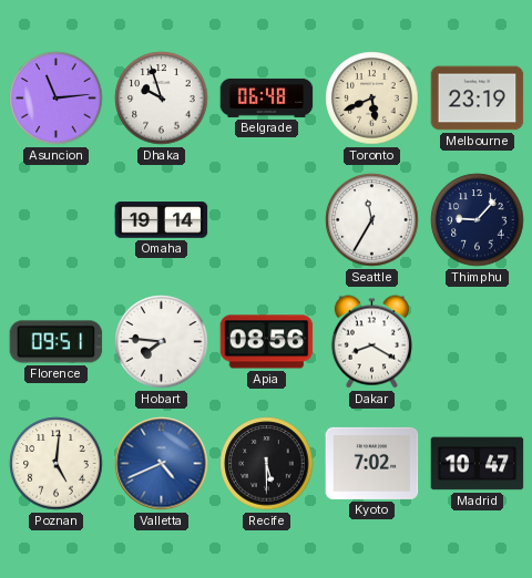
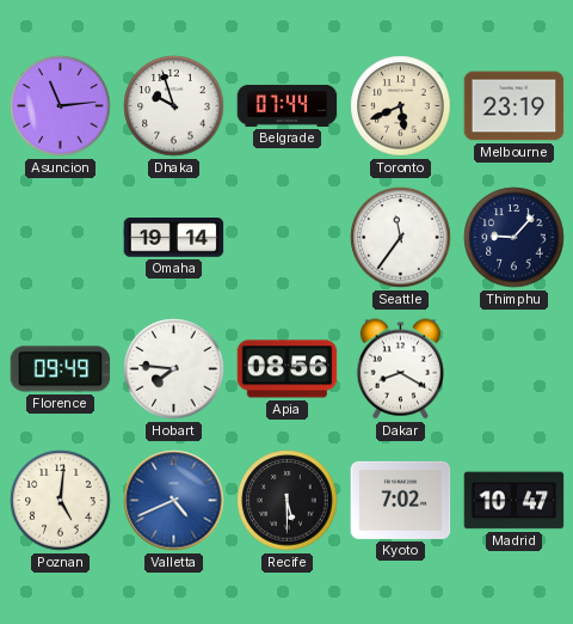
Belgrade: 06:48 -> 07:44
Seattle: 11:35 -> 11:36
Florence: 09:51 -> 09:49
